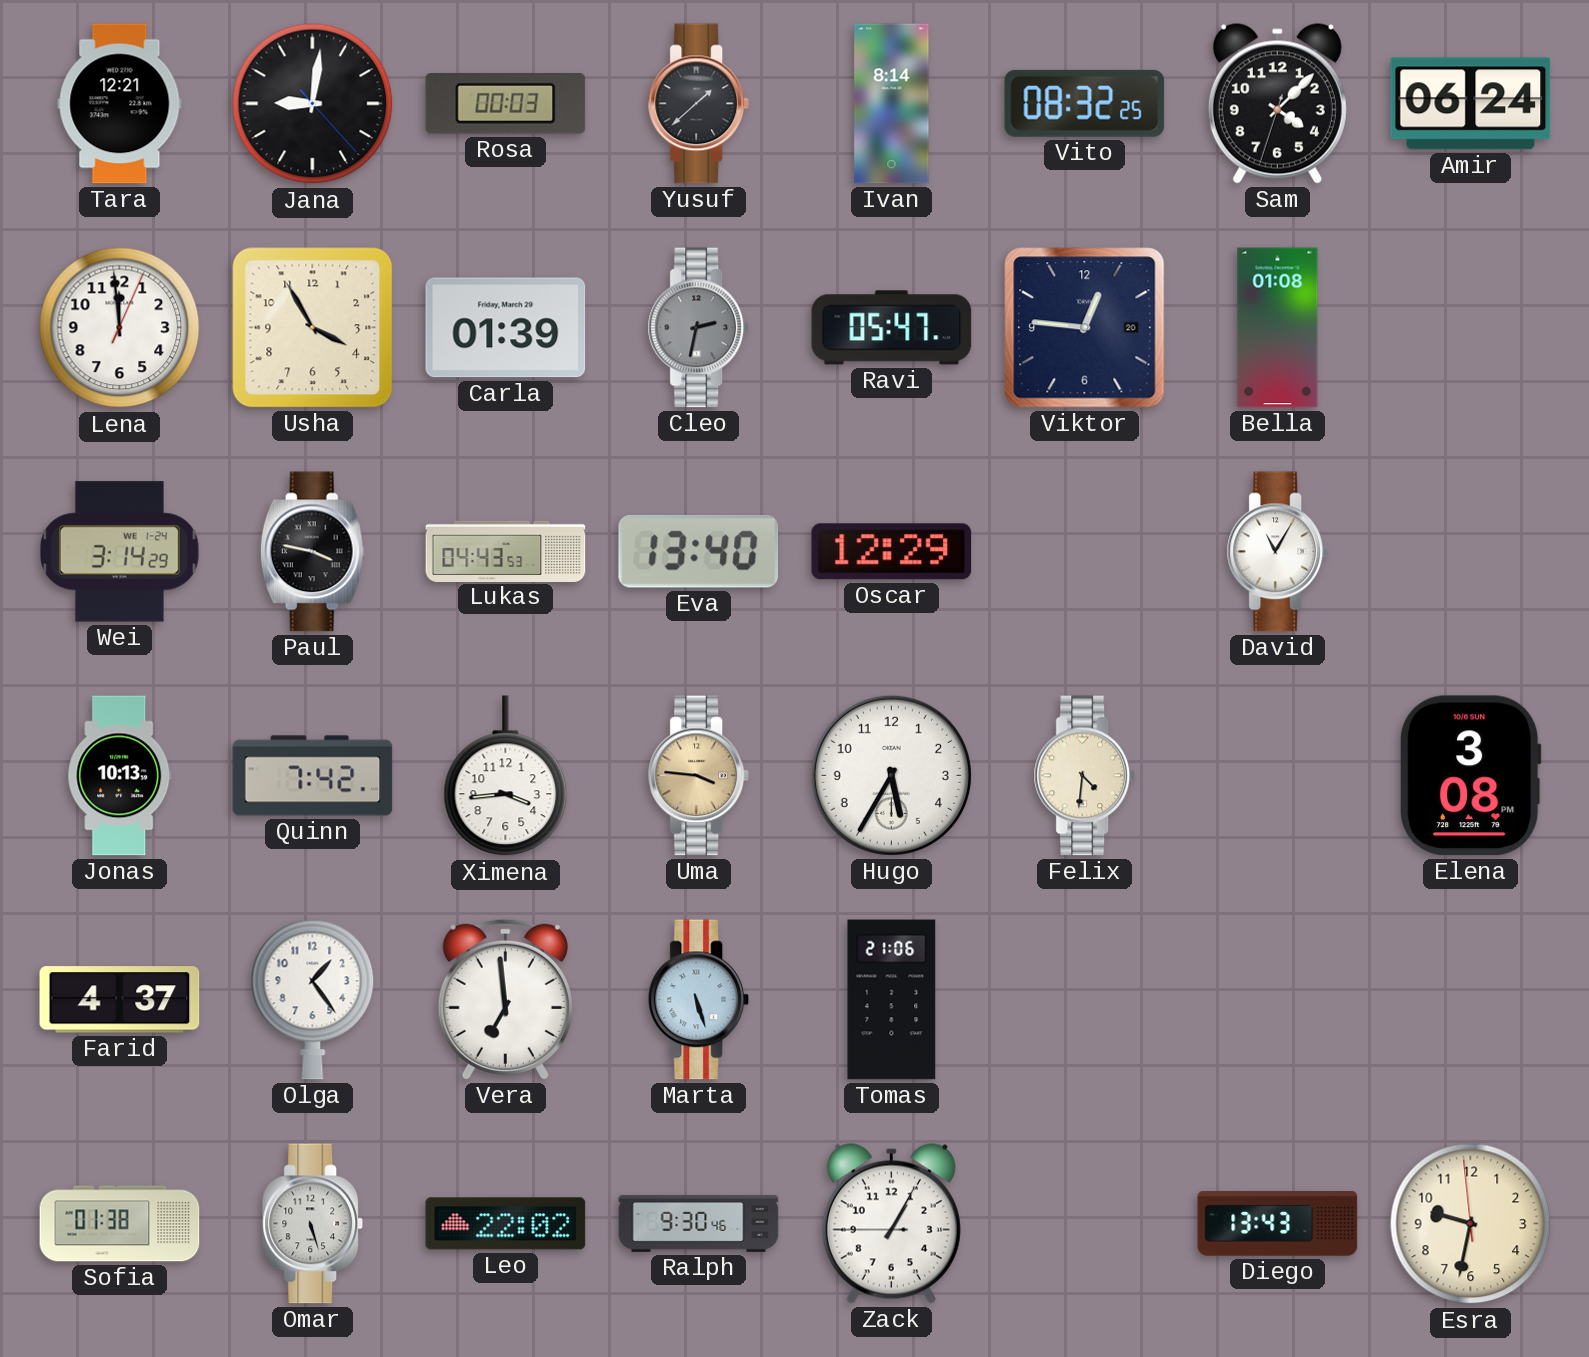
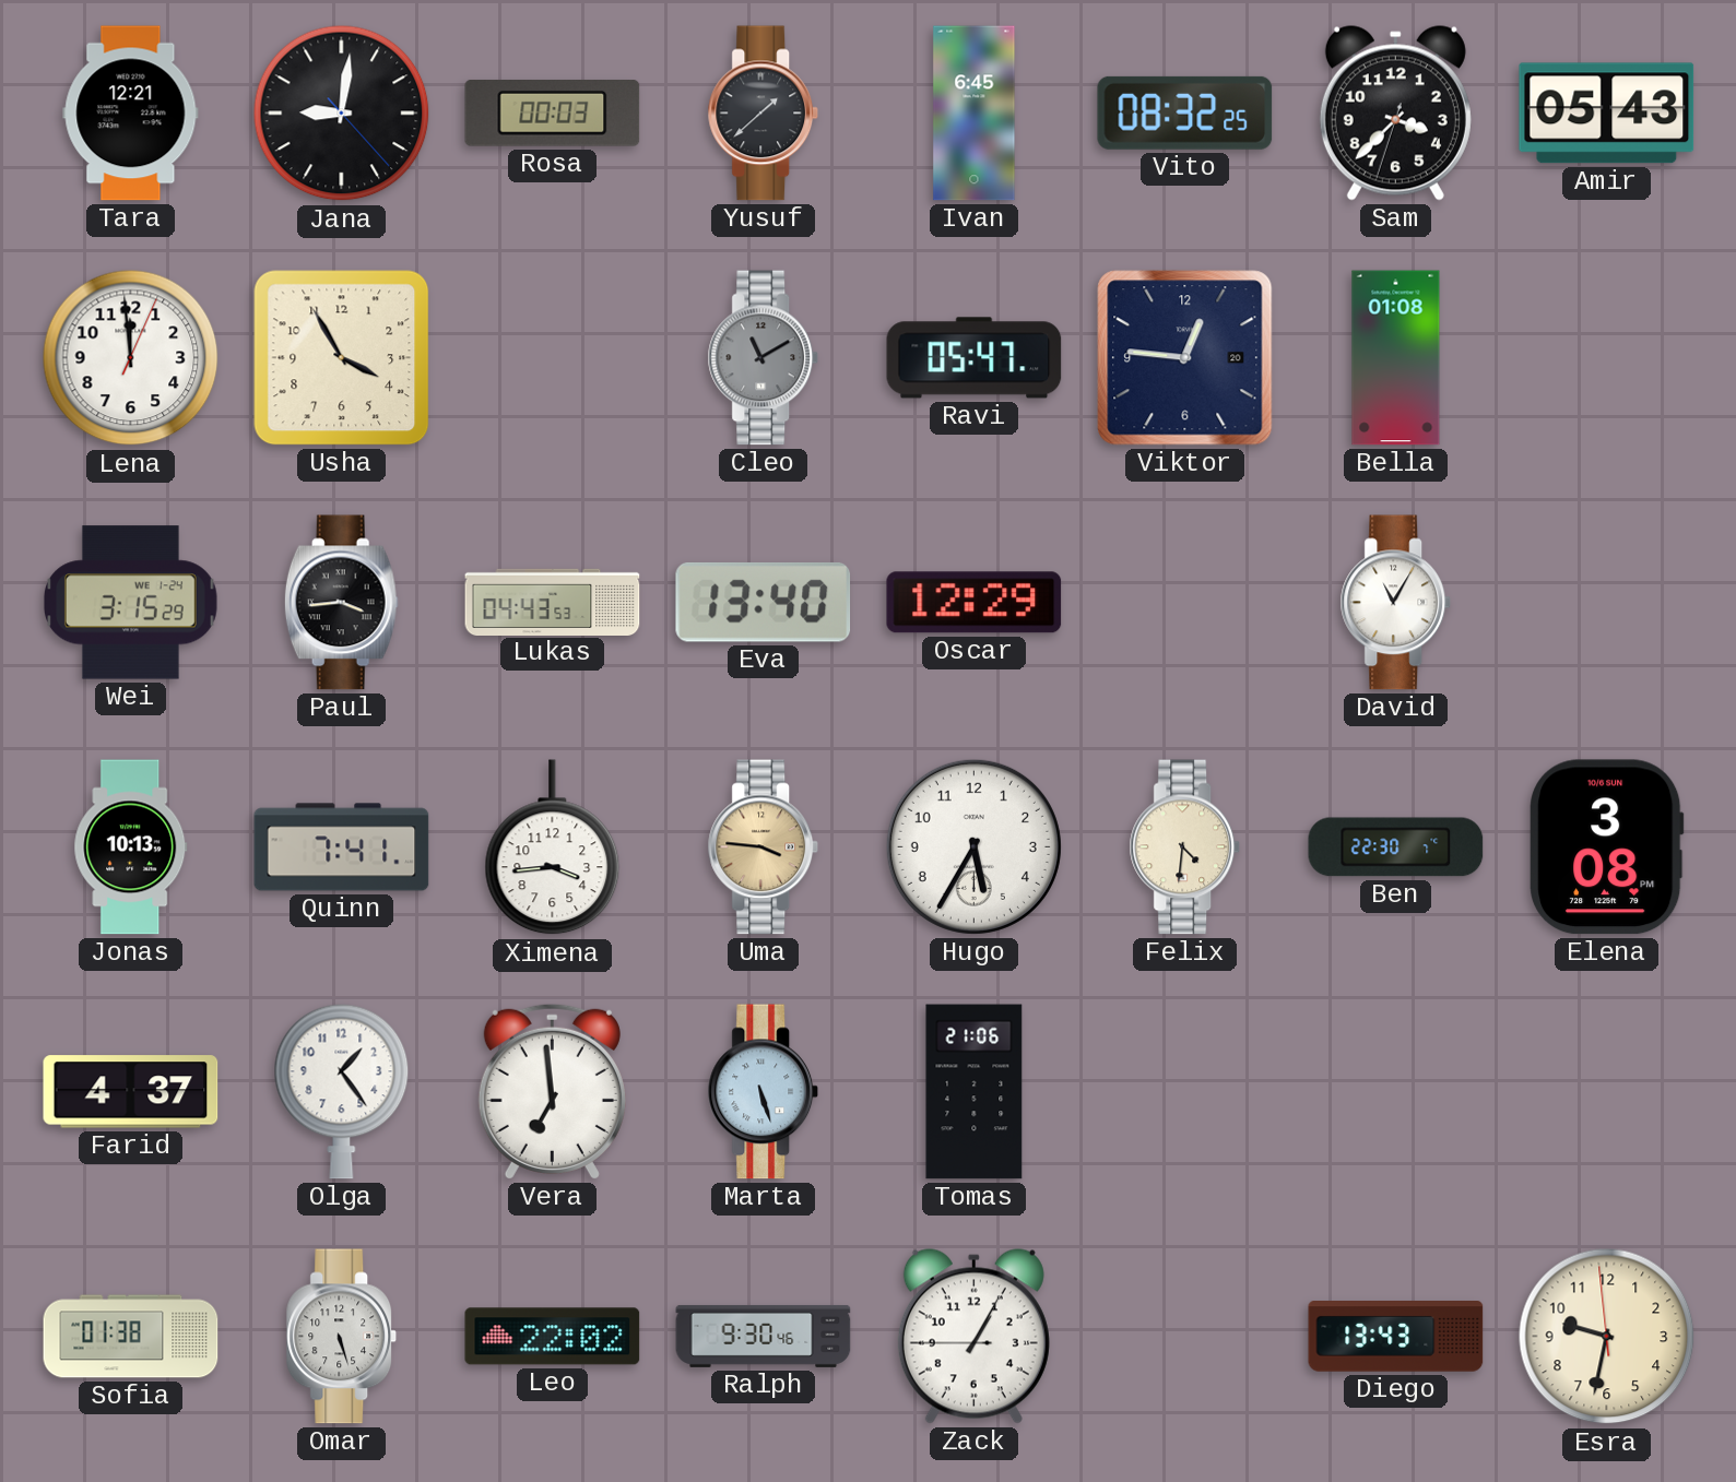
Ivan: 8:14 -> 6:45
Sam: 4:07 -> 3:37
Amir: 06:24 -> 05:43
Carla: 01:39 -> none
Cleo: 2:32 -> 11:10
Wei: 3:14 -> 3:15
Paul: 3:47 -> 3:44
Quinn: 7:42 -> 7:41
Ben: none -> 22:30
